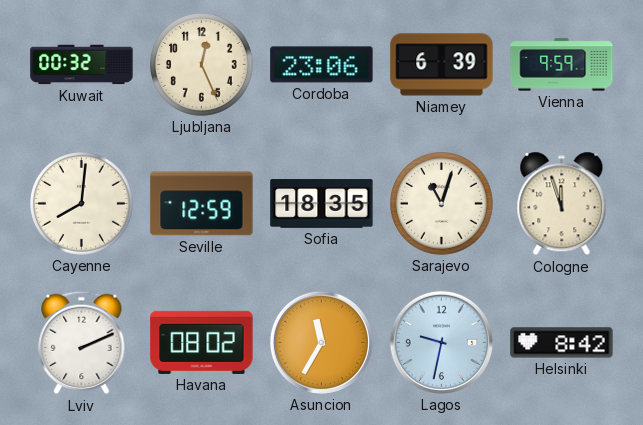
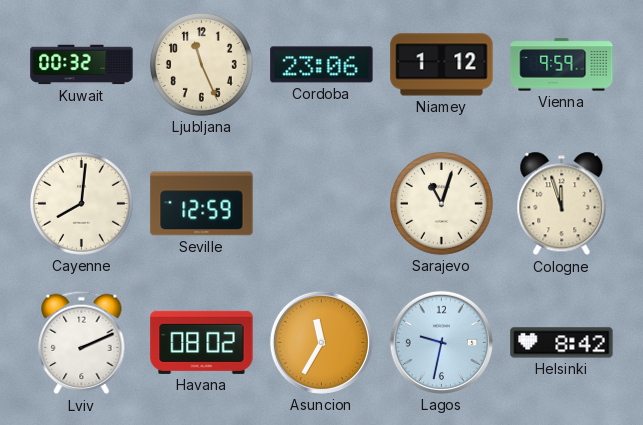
Ljubljana: 12:26 -> 11:26
Niamey: 6:39 -> 1:12
Sofia: 18:35 -> none
